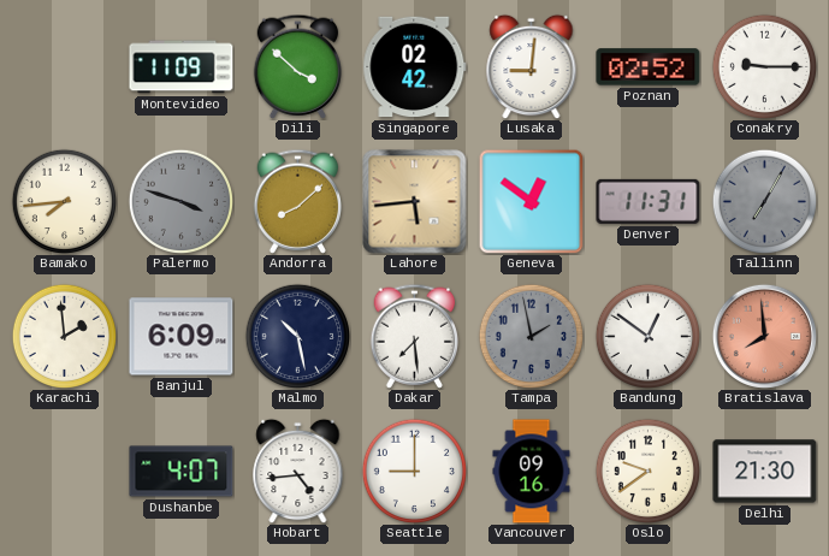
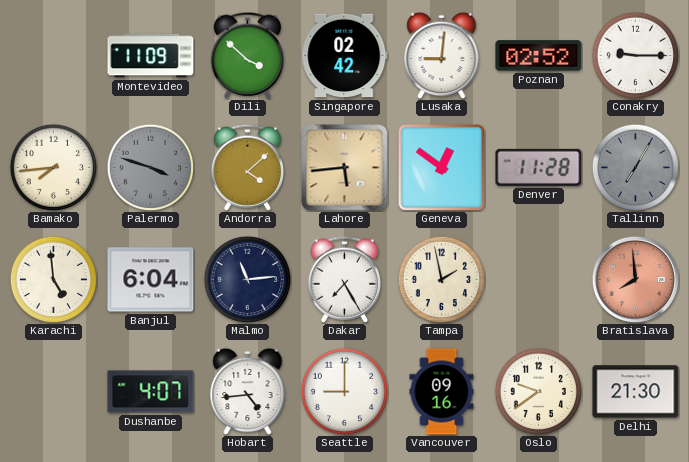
Andorra: 8:08 -> 4:08
Denver: 11:31 -> 11:28
Karachi: 1:59 -> 4:59
Banjul: 6:09 -> 6:04
Malmo: 10:28 -> 11:14
Dakar: 7:29 -> 7:25
Tampa dial: grey -> cream
Bandung: 12:51 -> none
